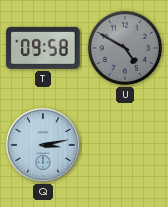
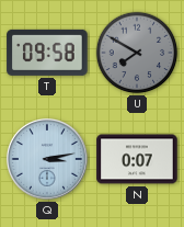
U: 4:50 -> 7:50
N: none -> 0:07
